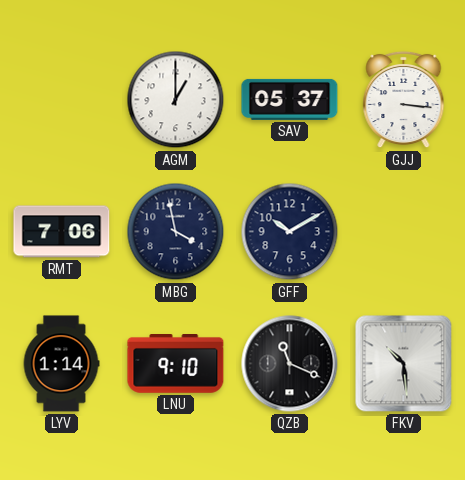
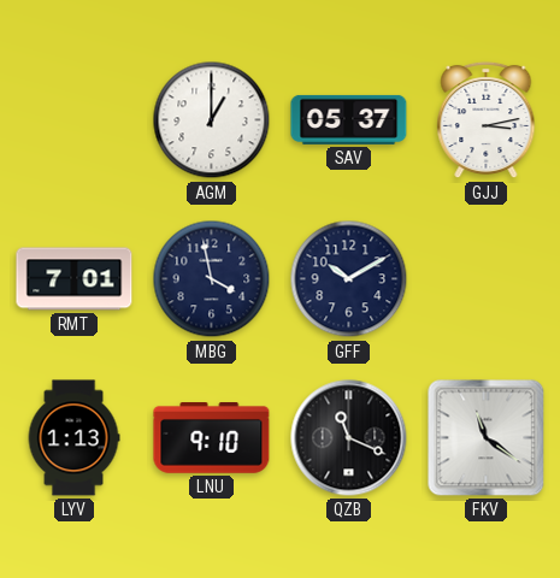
GJJ: 3:16 -> 3:13
RMT: 7:06 -> 7:01
LYV: 1:14 -> 1:13
FKV: 10:29 -> 11:21
